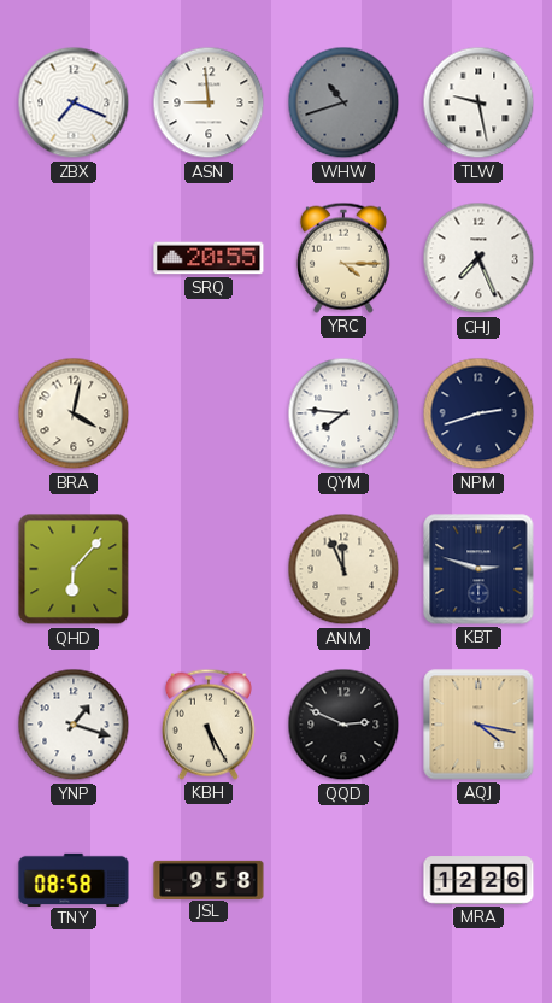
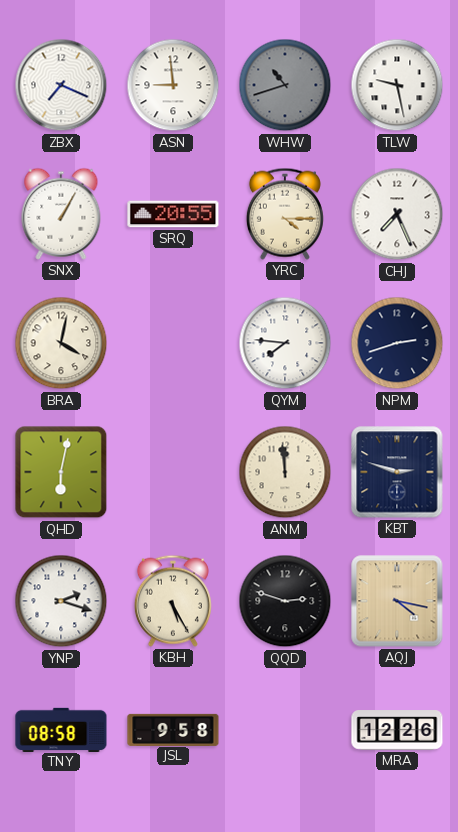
SNX: none -> 1:05
QHD: 6:07 -> 6:02
ANM: 11:56 -> 11:59
YNP: 1:18 -> 2:18
QQD: 2:49 -> 2:48
